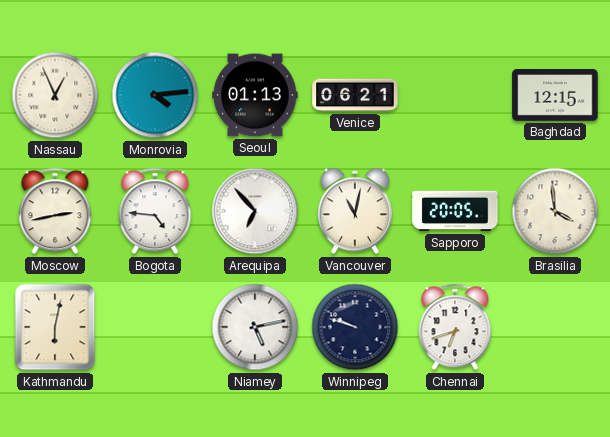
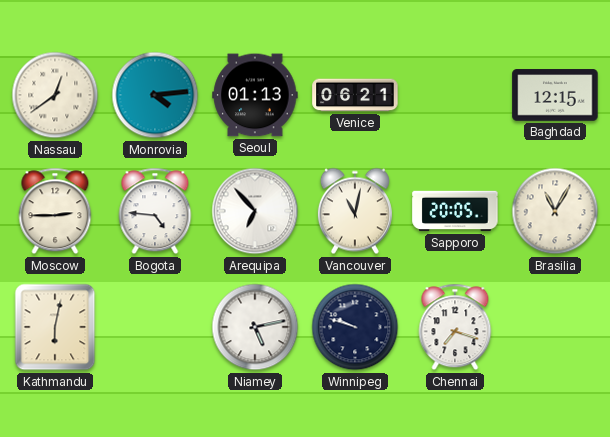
Nassau: 12:56 -> 12:39
Moscow: 2:43 -> 2:45
Brasilia: 3:59 -> 11:05
Chennai: 6:42 -> 7:18
